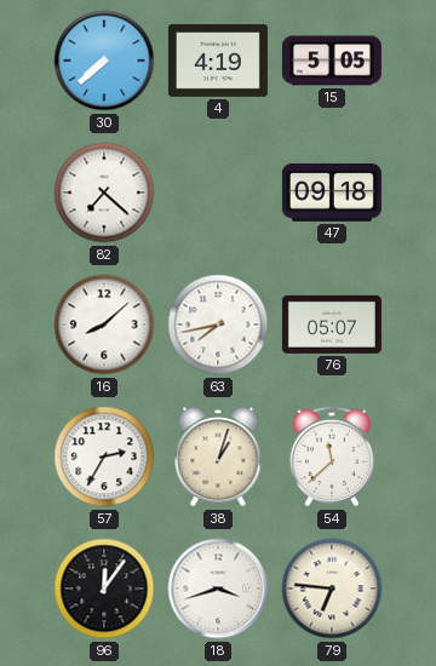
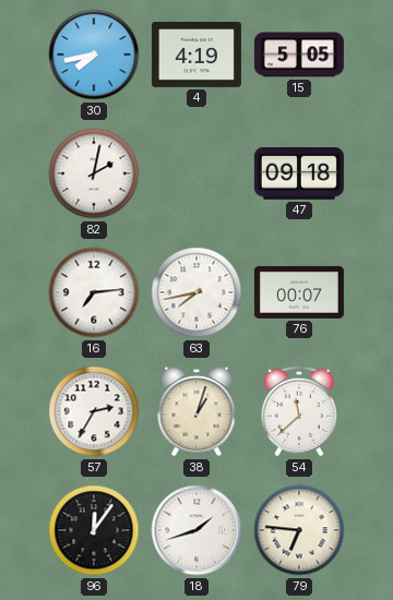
30: 7:38 -> 7:43
82: 7:22 -> 2:02
16: 8:08 -> 7:14
76: 05:07 -> 00:07
18: 3:42 -> 1:42
